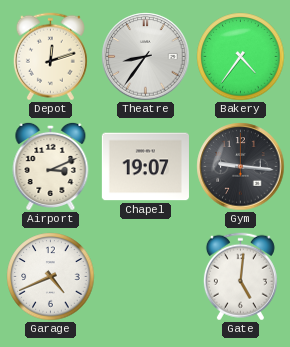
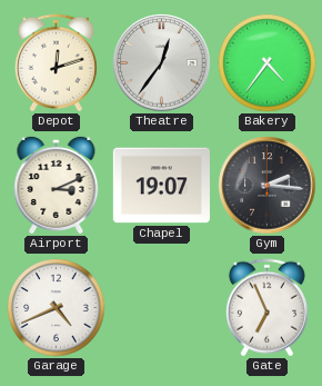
Theatre: 8:36 -> 12:36
Gym: 9:16 -> 2:16
Gate: 5:01 -> 6:56
